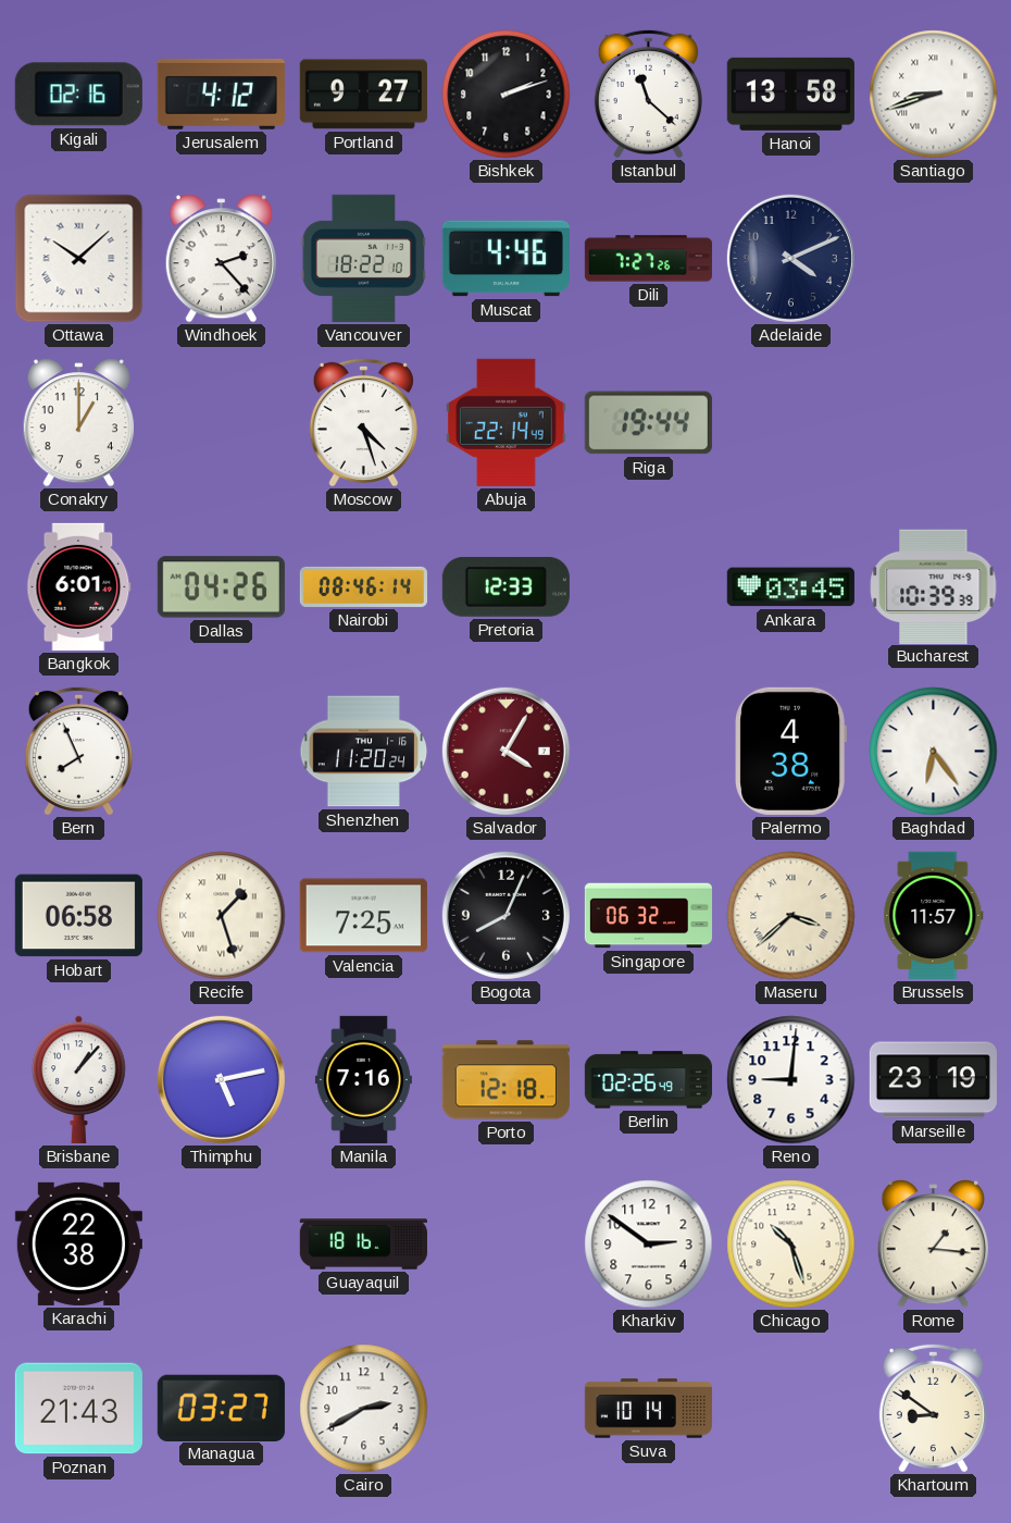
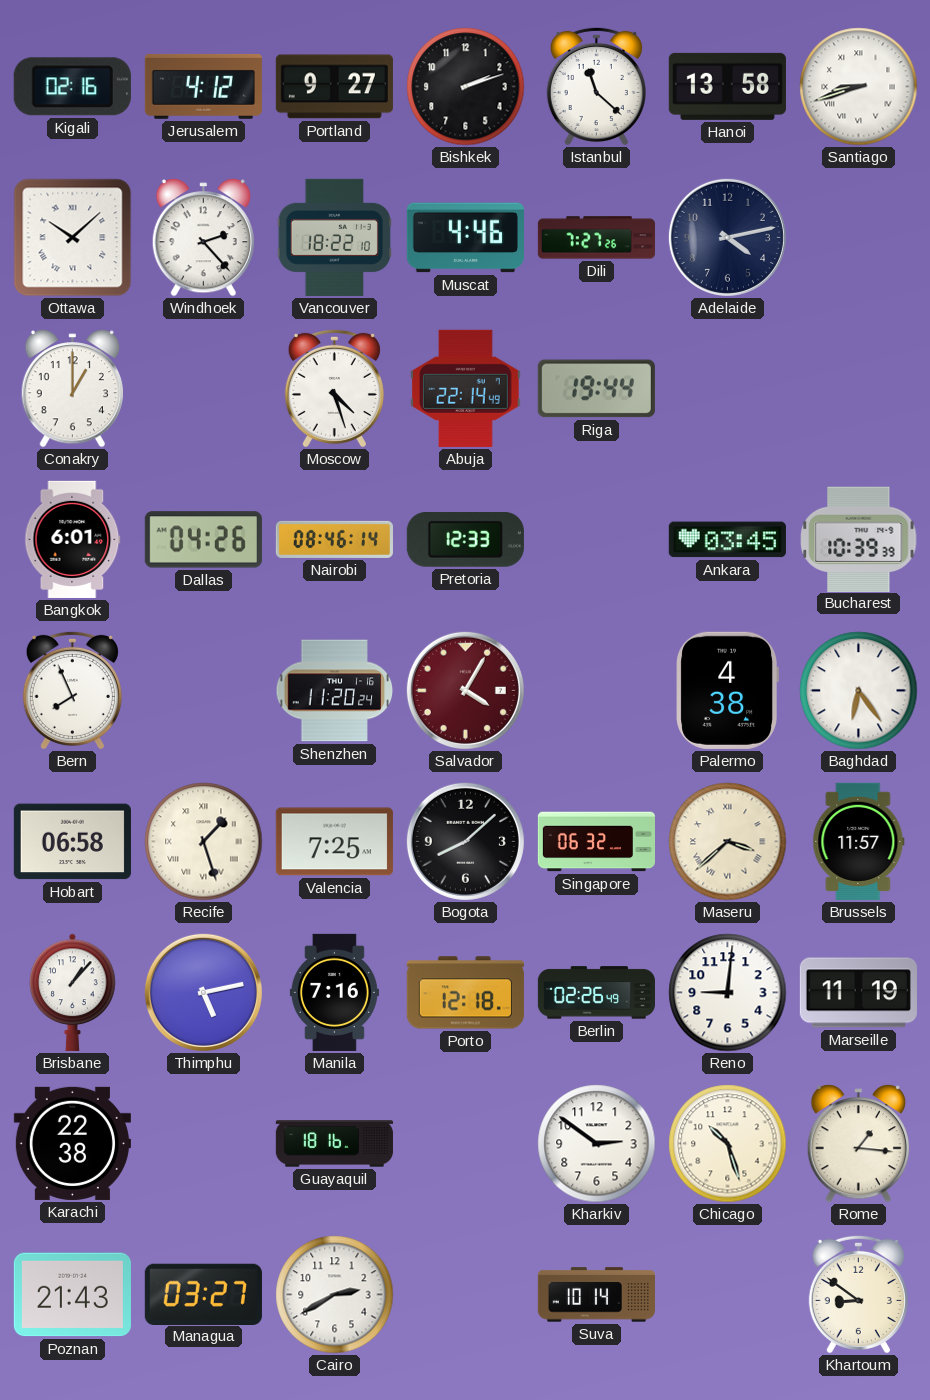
Adelaide: 4:11 -> 4:13
Bogota: 8:04 -> 8:08
Marseille: 23:19 -> 11:19
